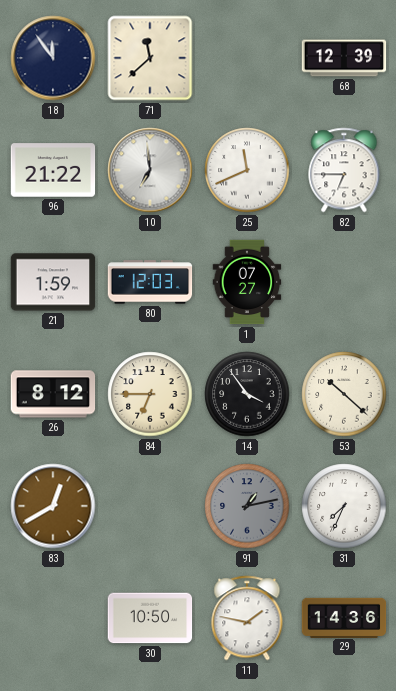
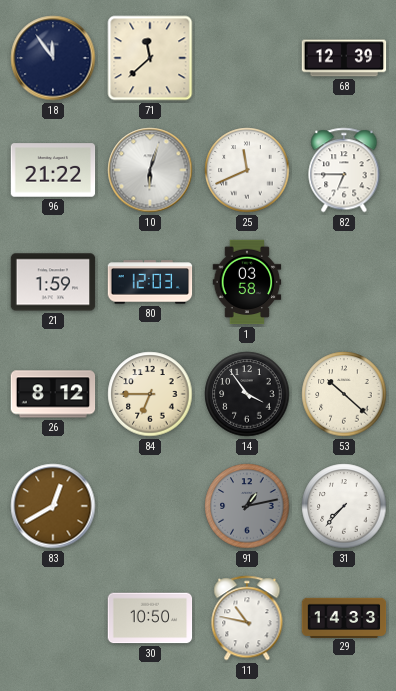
10: 6:59 -> 6:03
1: 07:27 -> 03:58
31: 7:34 -> 7:37
11: 1:47 -> 10:47
29: 14:36 -> 14:33
